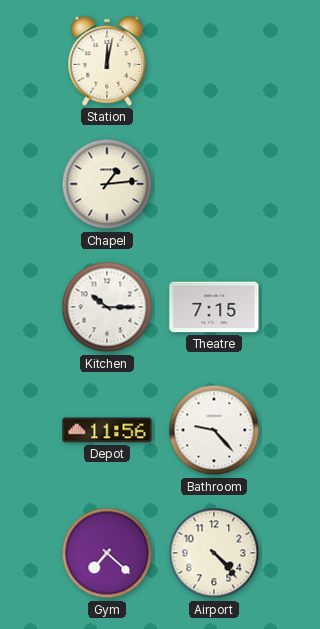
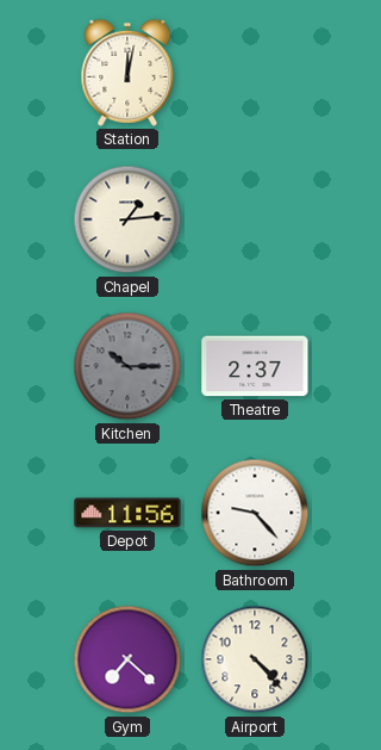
Kitchen dial: white -> grey
Theatre: 7:15 -> 2:37
